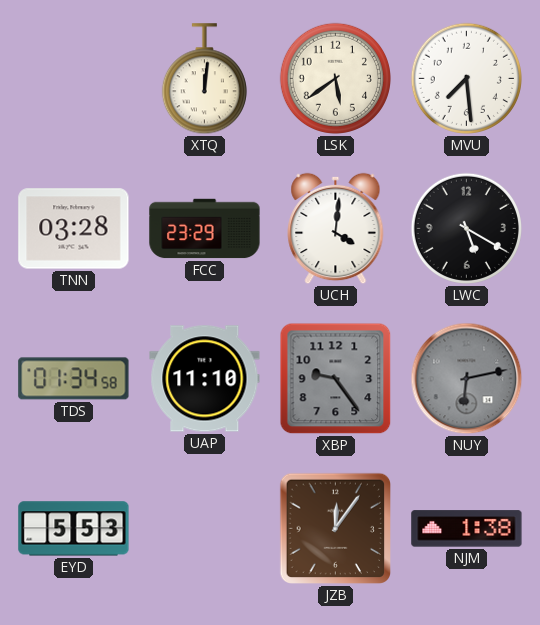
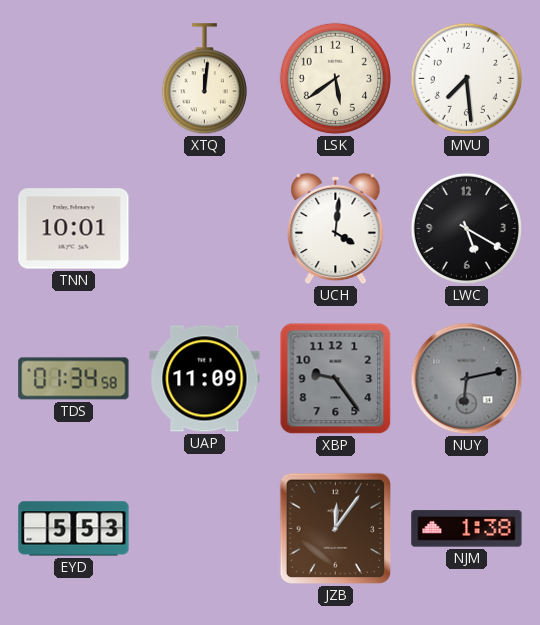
TNN: 03:28 -> 10:01
FCC: 23:29 -> none
UAP: 11:10 -> 11:09
